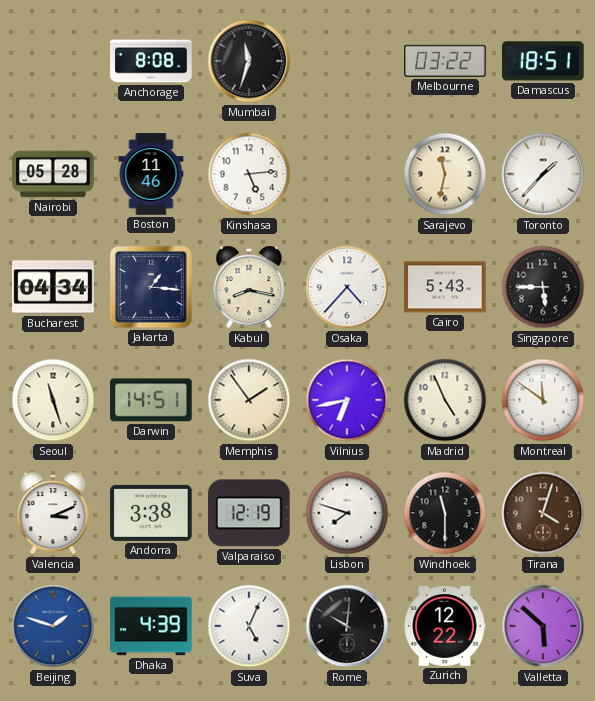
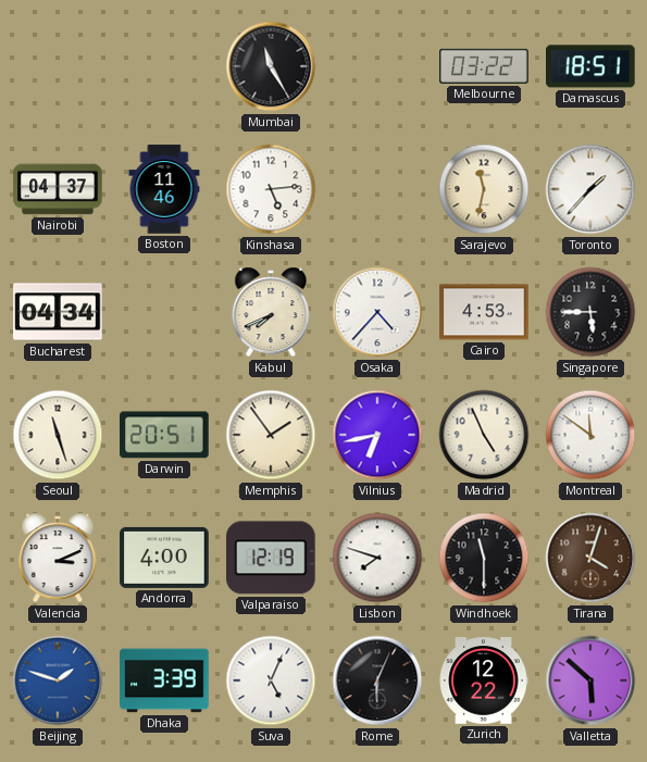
Anchorage: 8:08 -> none
Mumbai: 11:33 -> 11:25
Nairobi: 05:28 -> 04:37
Jakarta: 1:16 -> none
Kabul: 8:17 -> 7:41
Cairo: 5:43 -> 4:53
Darwin: 14:51 -> 20:51
Andorra: 3:38 -> 4:00
Dhaka: 4:39 -> 3:39
Rome: 10:01 -> 6:04
